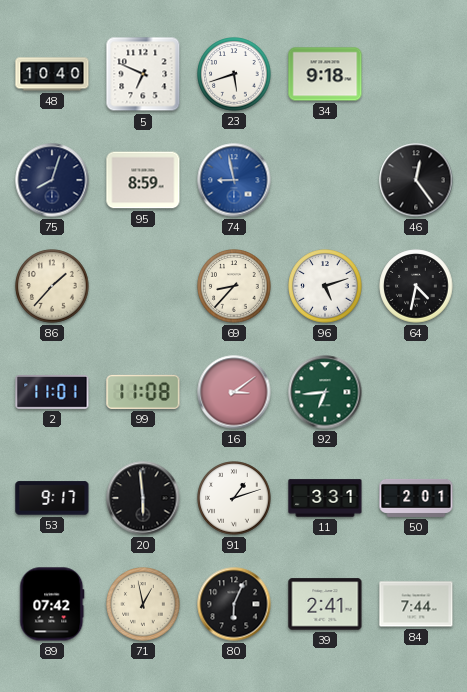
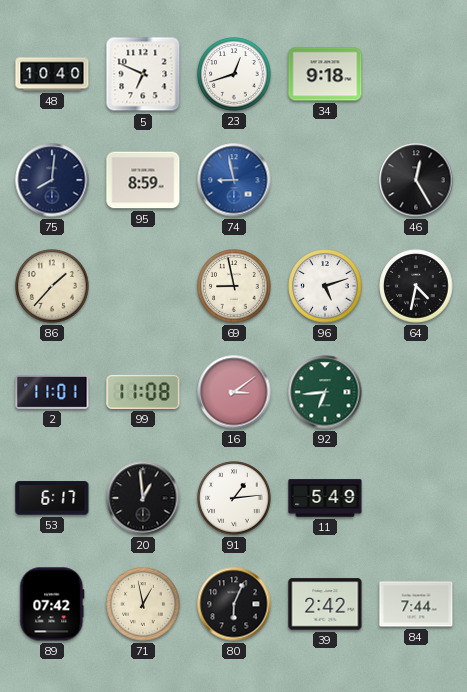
23: 5:42 -> 12:42
75: 8:03 -> 8:01
46: 12:24 -> 12:25
69: 8:37 -> 8:58
53: 9:17 -> 6:17
20: 5:59 -> 12:59
91: 1:12 -> 1:14
11: 3:31 -> 5:49
50: 2:01 -> none
39: 2:41 -> 2:42
